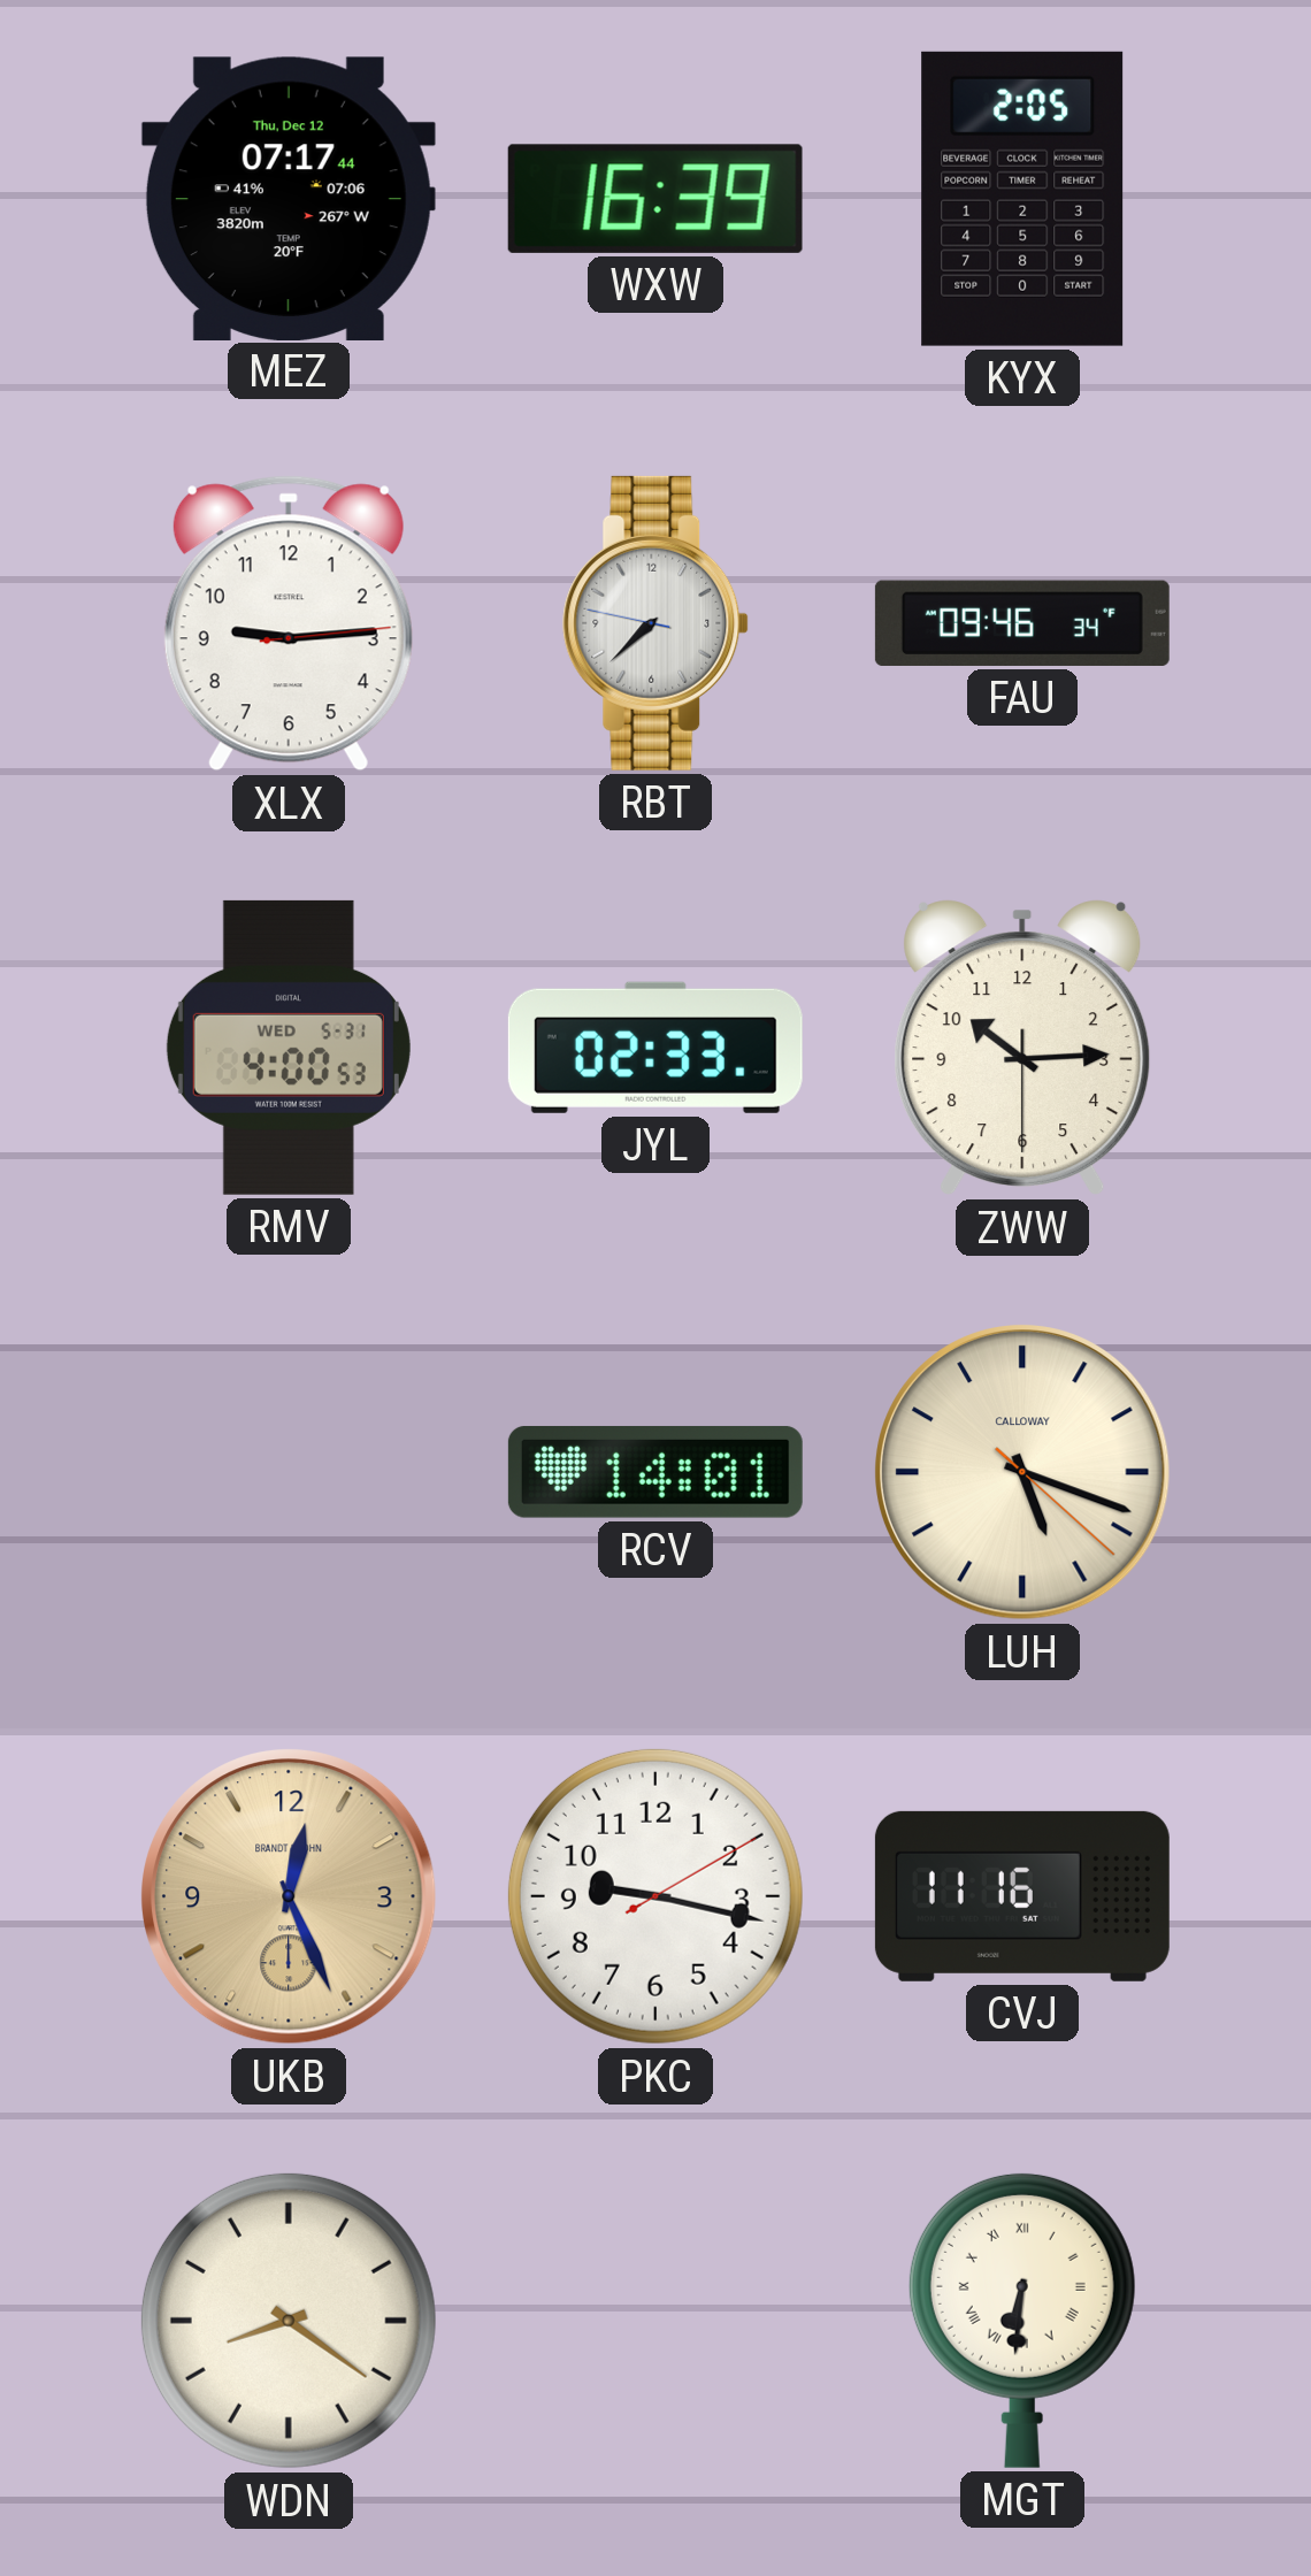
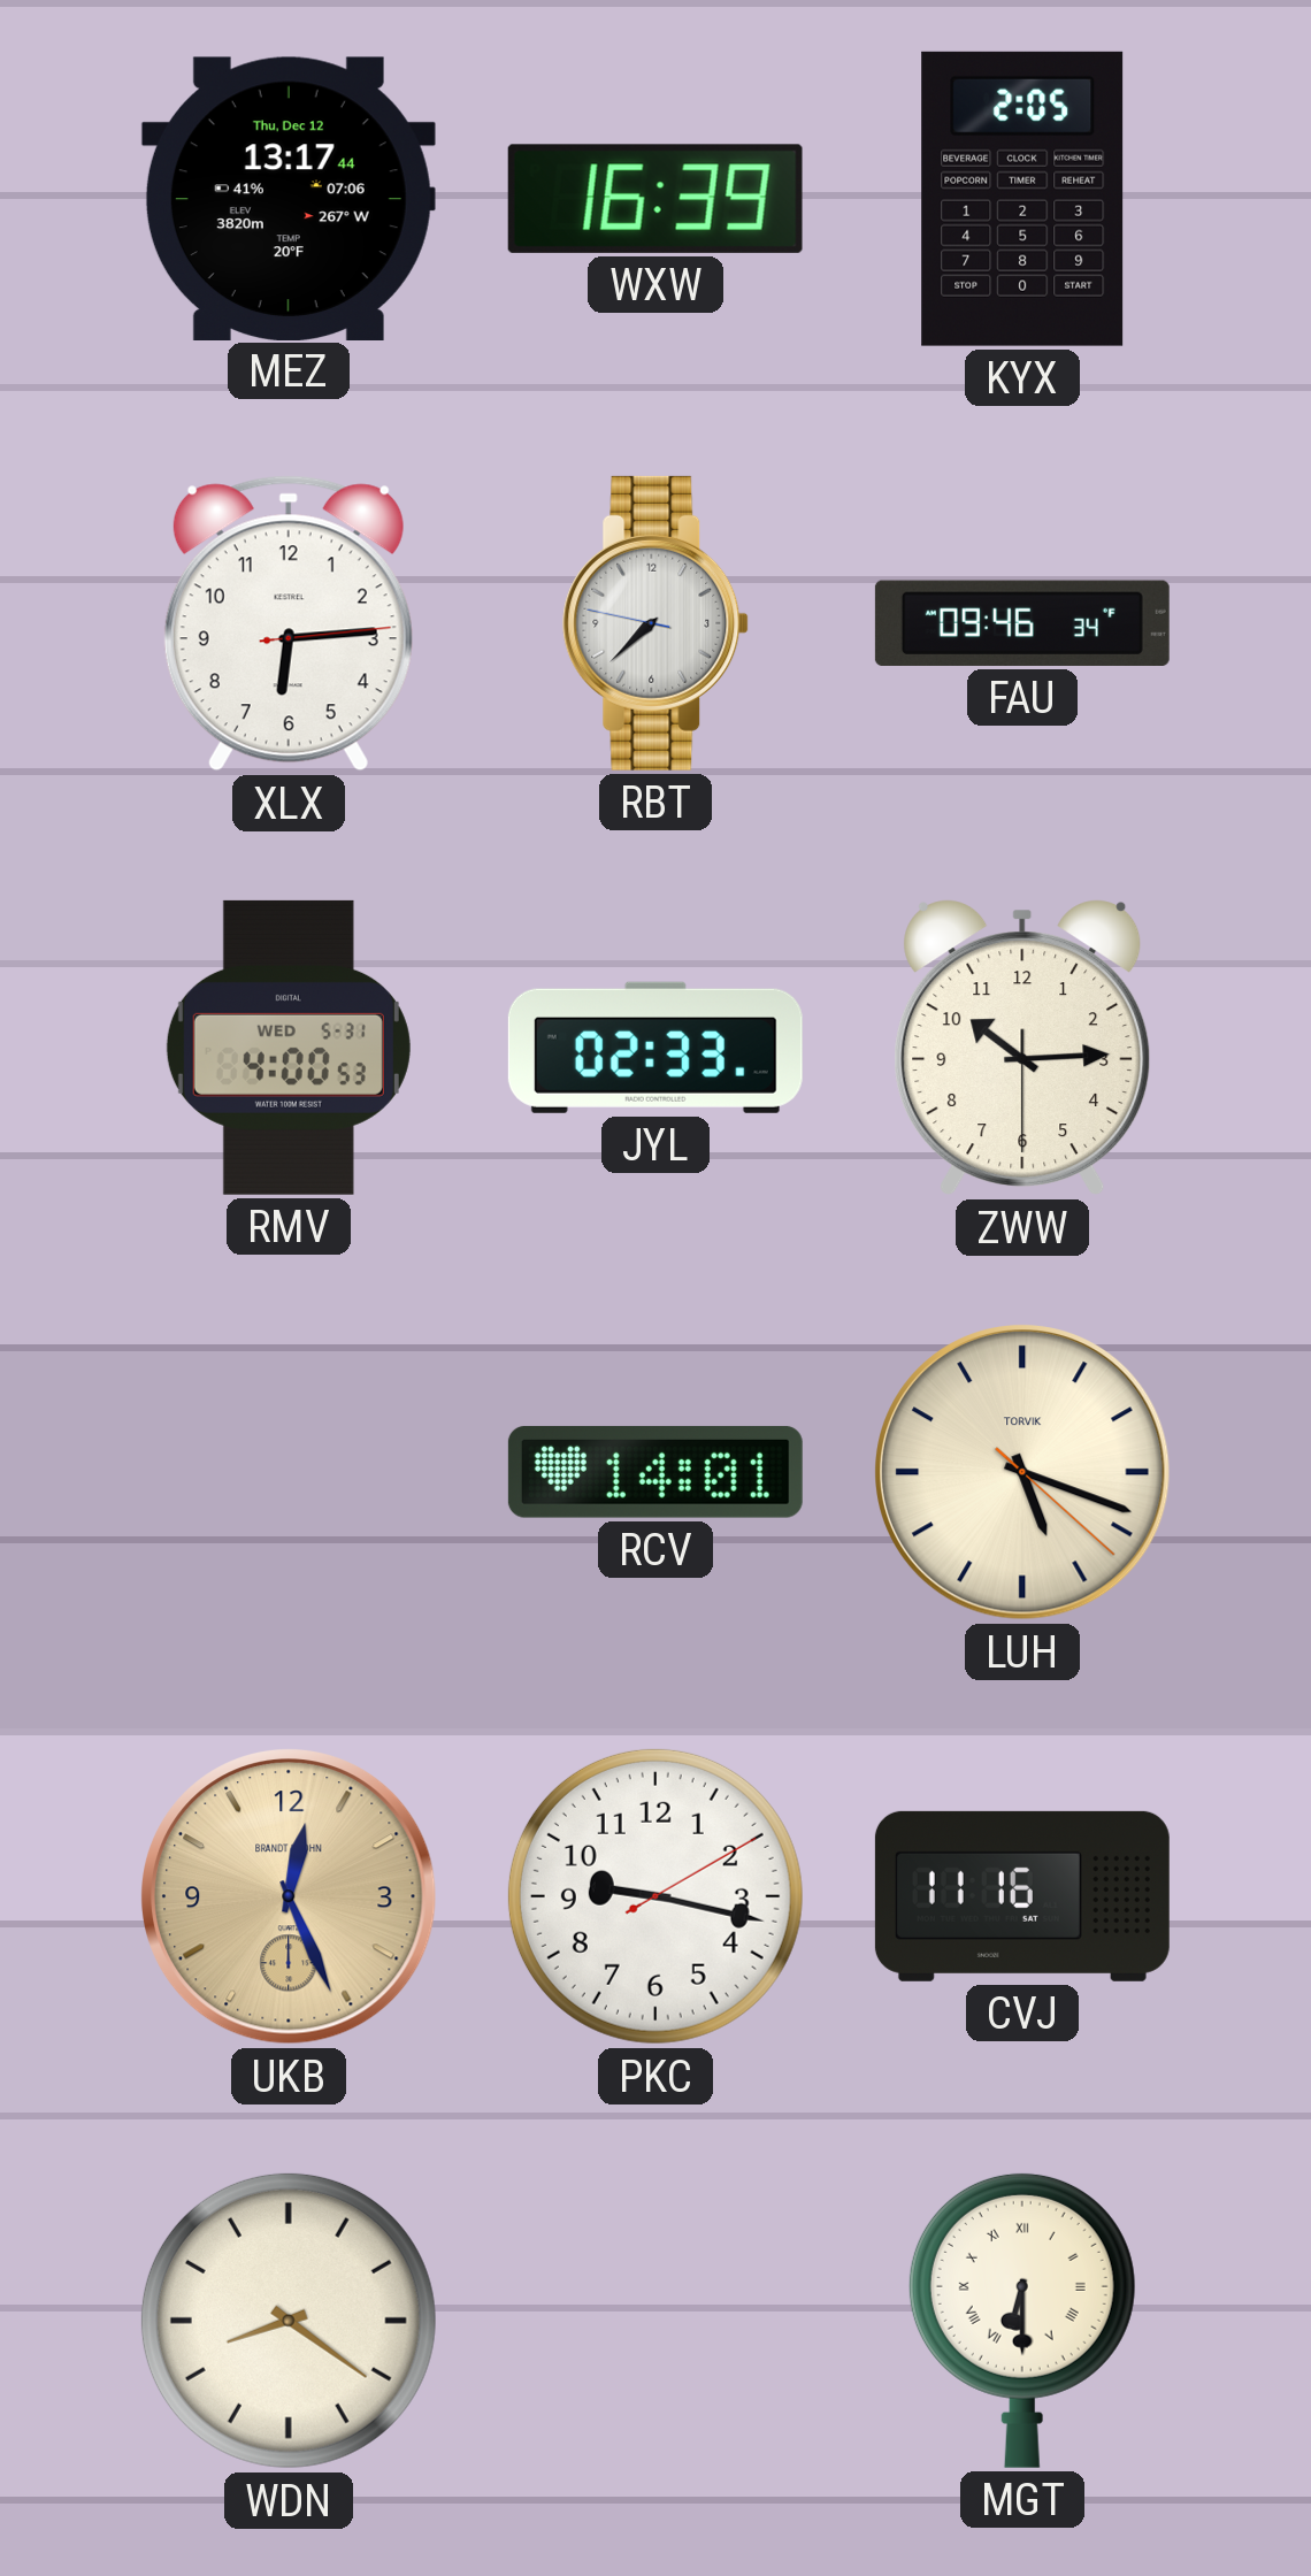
MEZ: 07:17 -> 13:17
XLX: 9:14 -> 6:14
LUH brand: CALLOWAY -> TORVIK
MGT: 6:31 -> 6:30
